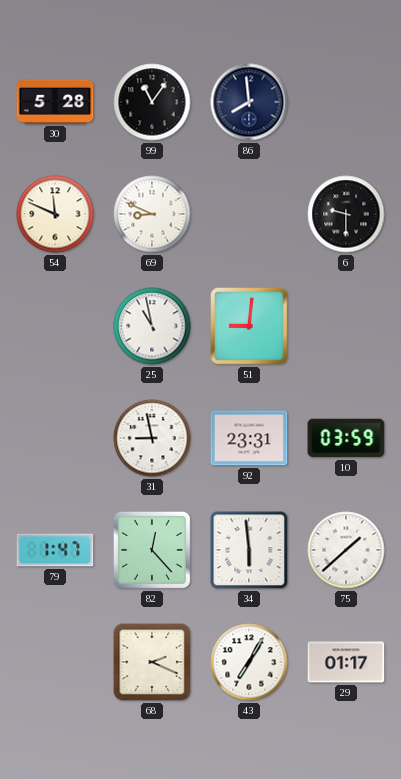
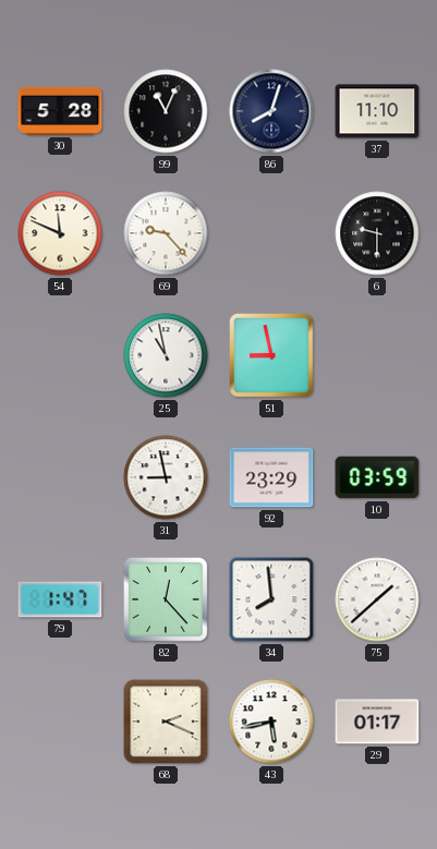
99: 11:06 -> 11:04
86: 7:59 -> 8:03
37: none -> 11:10
69: 8:49 -> 9:23
51: 9:01 -> 8:58
92: 23:31 -> 23:29
34: 5:59 -> 7:59
43: 7:05 -> 5:43
